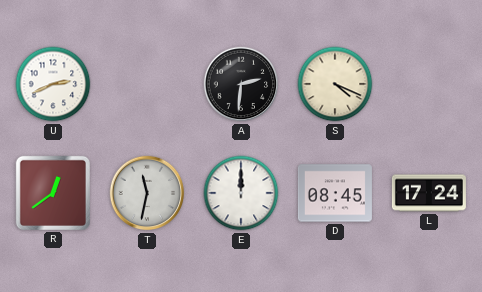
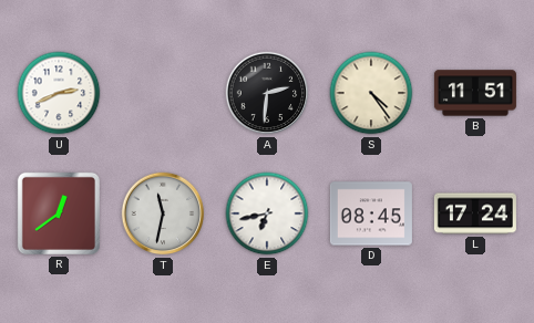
S: 4:19 -> 4:24
B: none -> 11:51
E: 12:00 -> 6:43
